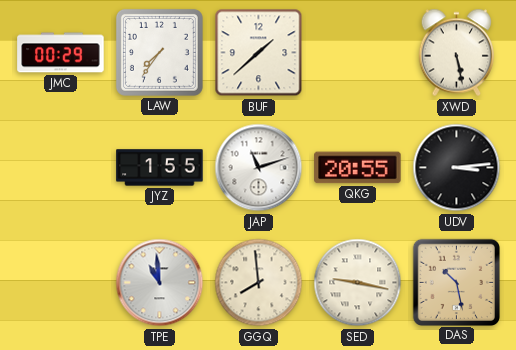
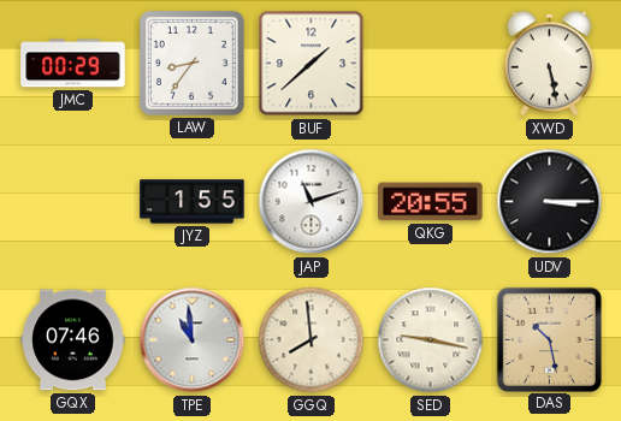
LAW: 7:36 -> 8:36
UDV: 3:14 -> 3:15
GQX: none -> 07:46
